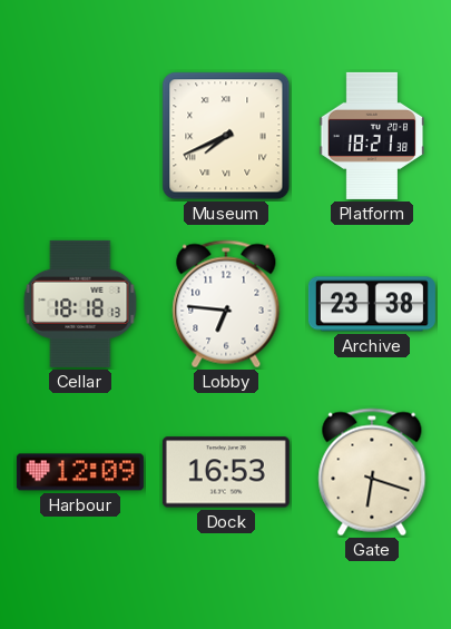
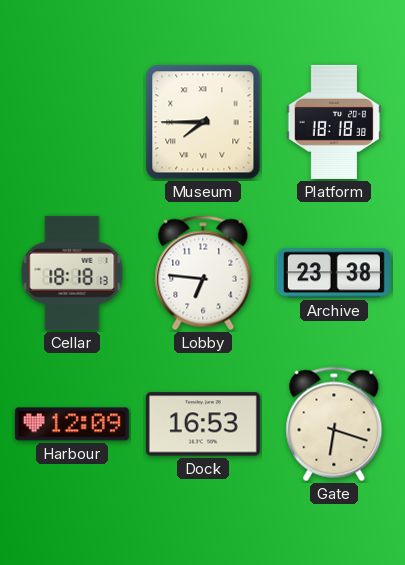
Museum: 7:41 -> 7:45
Platform: 18:21 -> 18:18
